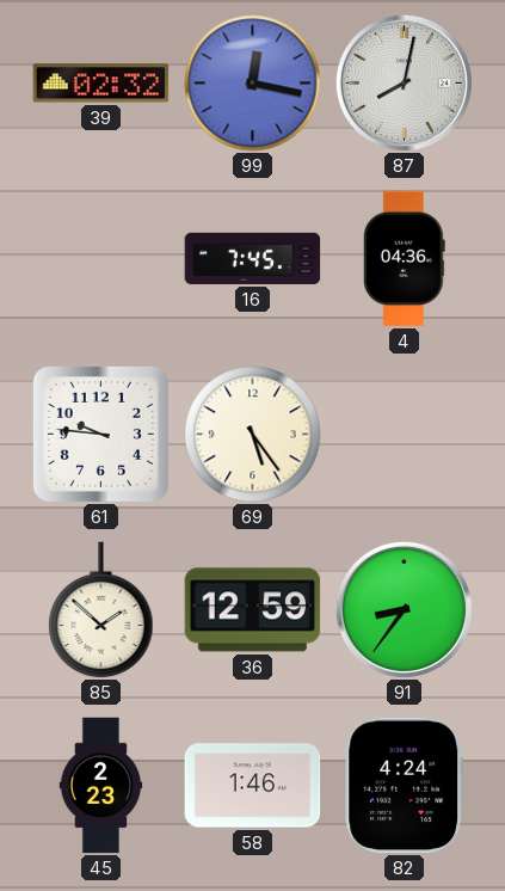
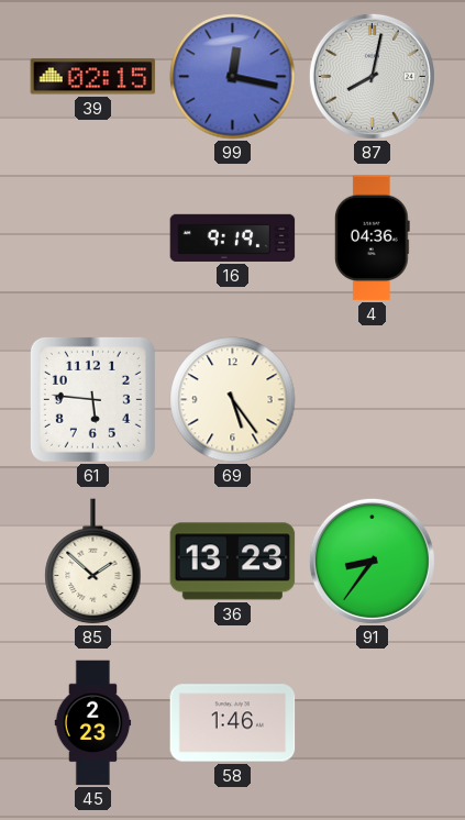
39: 02:32 -> 02:15
16: 7:45 -> 9:19
61: 9:46 -> 5:46
36: 12:59 -> 13:23
82: 4:24 -> none
